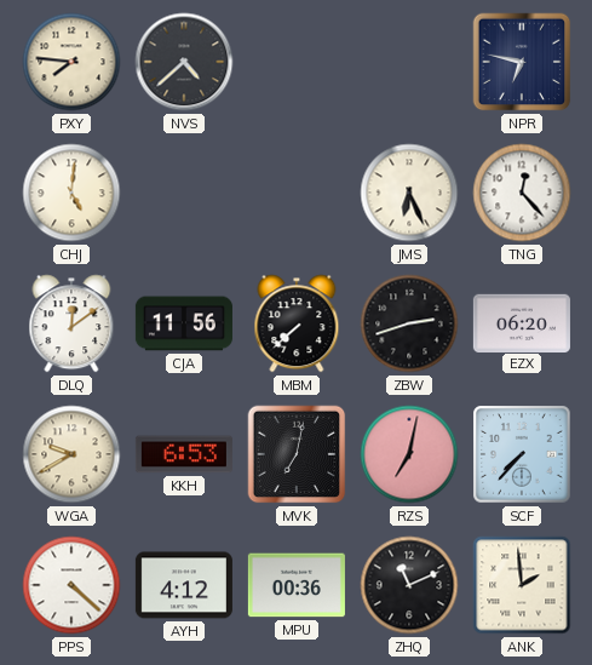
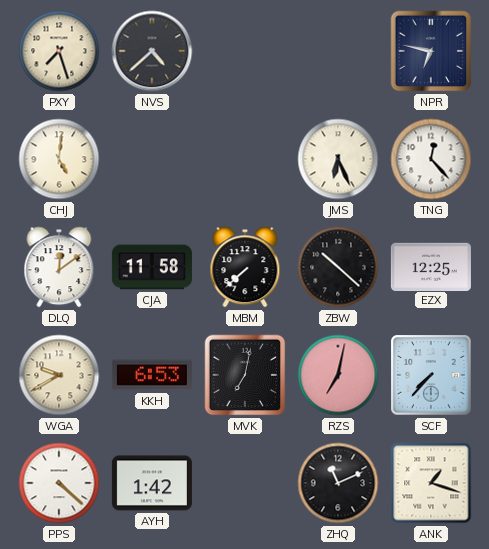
PXY: 7:46 -> 7:27
CJA: 11:56 -> 11:58
ZBW: 2:42 -> 10:22
EZX: 06:20 -> 12:25
AYH: 4:12 -> 1:42
MPU: 00:36 -> none
ANK: 1:59 -> 1:18
